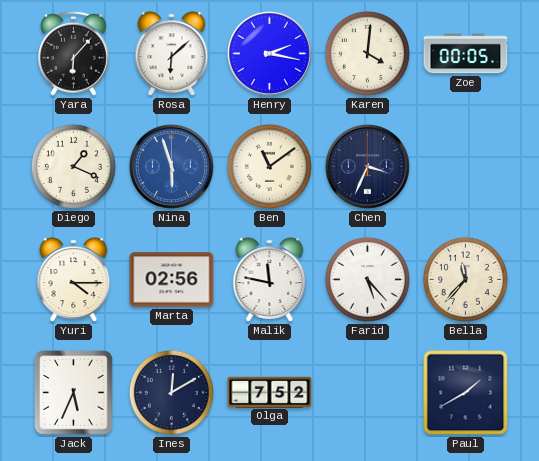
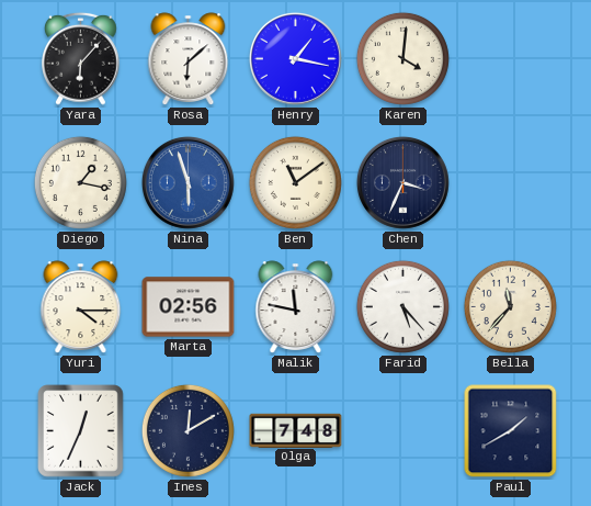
Henry: 2:17 -> 1:17
Zoe: 00:05 -> none
Diego: 1:19 -> 1:17
Jack: 5:34 -> 12:34
Olga: 7:52 -> 7:48
